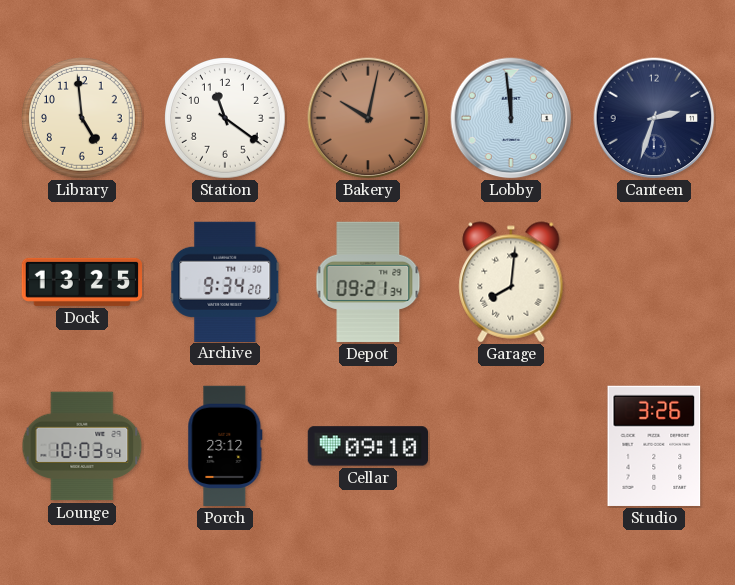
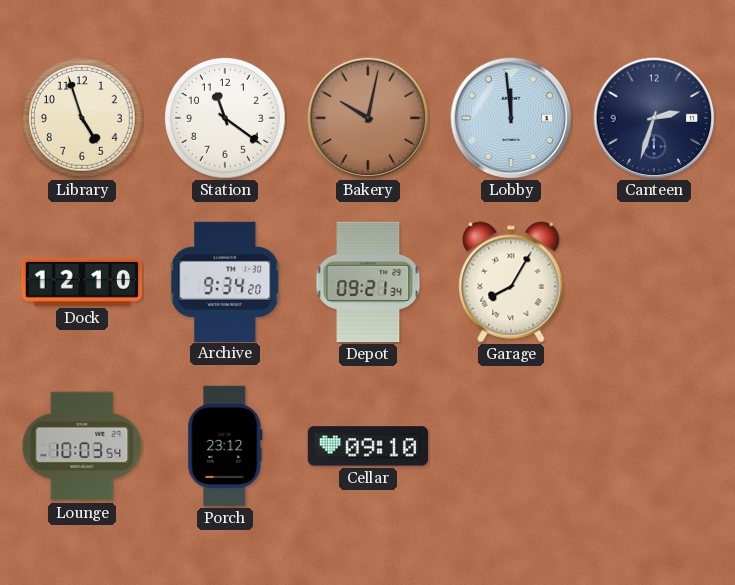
Library: 4:59 -> 4:57
Dock: 13:25 -> 12:10
Garage: 8:01 -> 8:05
Studio: 3:26 -> none
